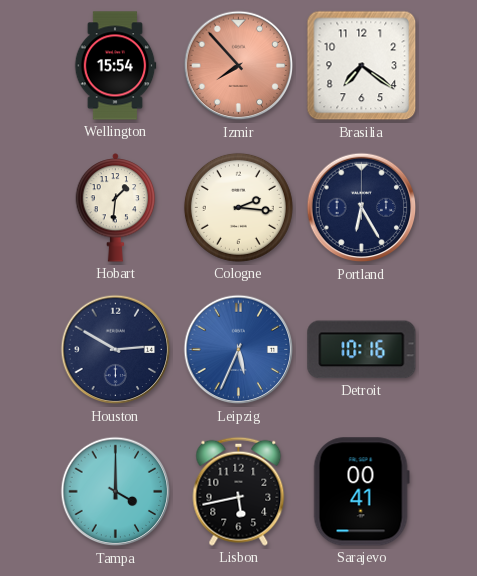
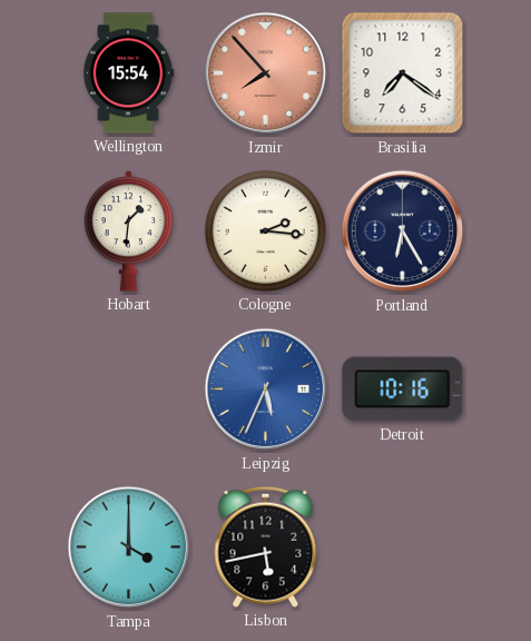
Houston: 2:50 -> none
Sarajevo: 00:41 -> none
